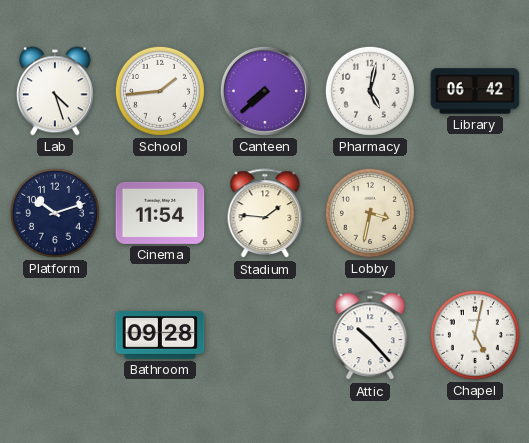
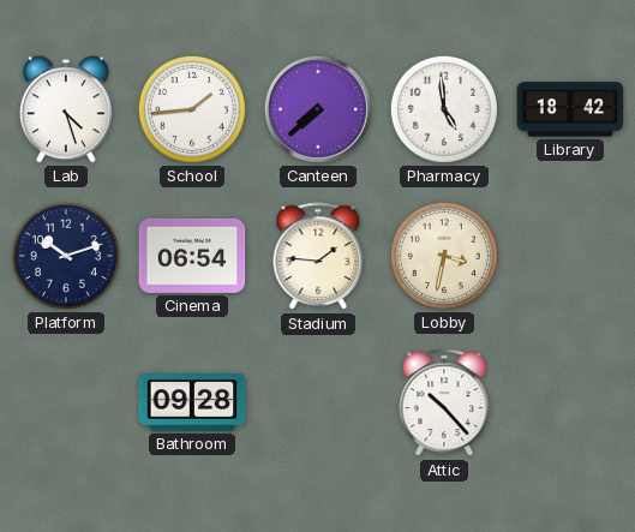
Pharmacy: 5:02 -> 4:59
Library: 06:42 -> 18:42
Cinema: 11:54 -> 06:54
Chapel: 5:02 -> none
